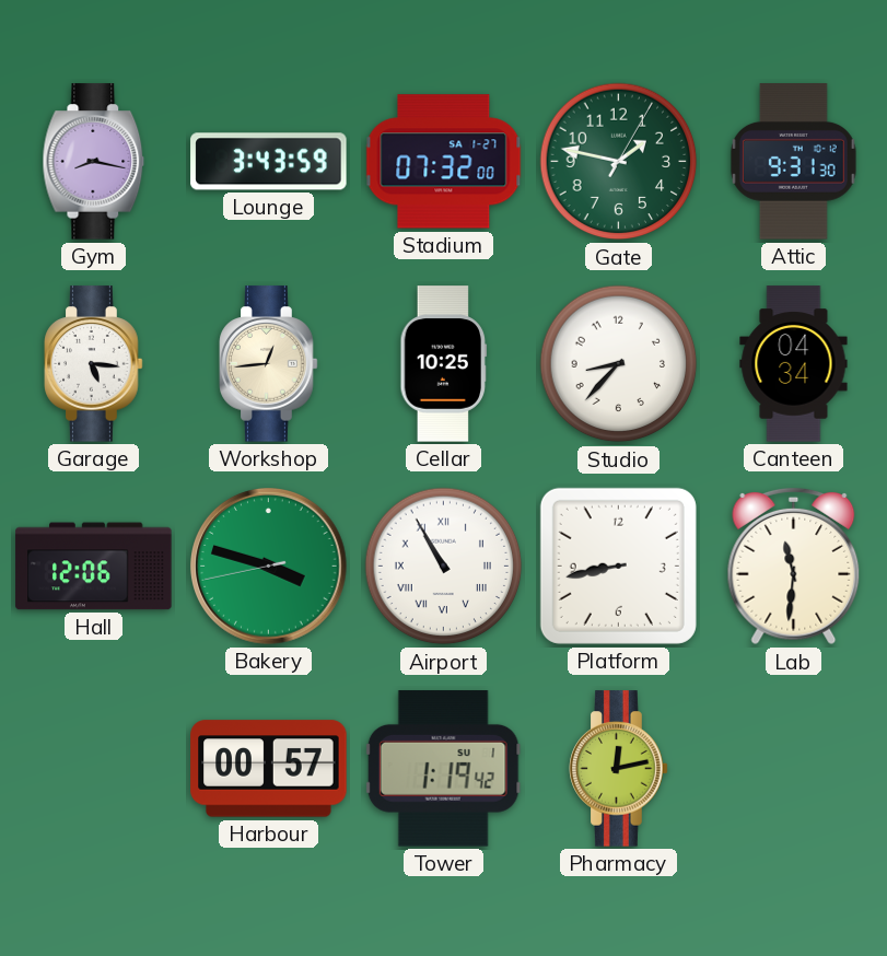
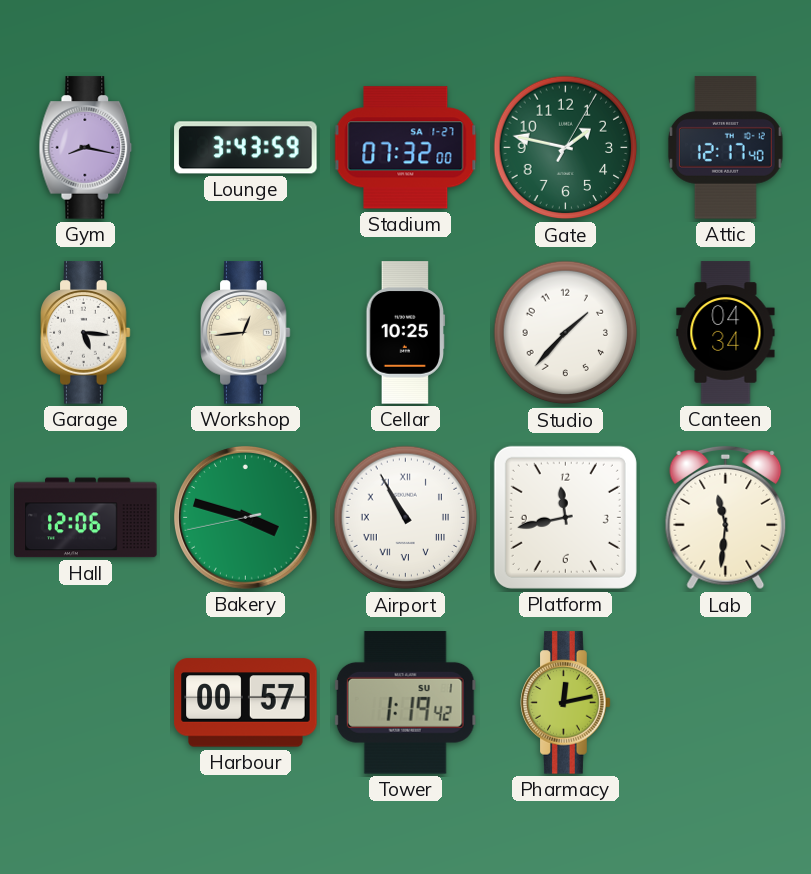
Attic: 9:31 -> 12:17
Studio: 8:37 -> 1:37
Platform: 8:43 -> 11:43
